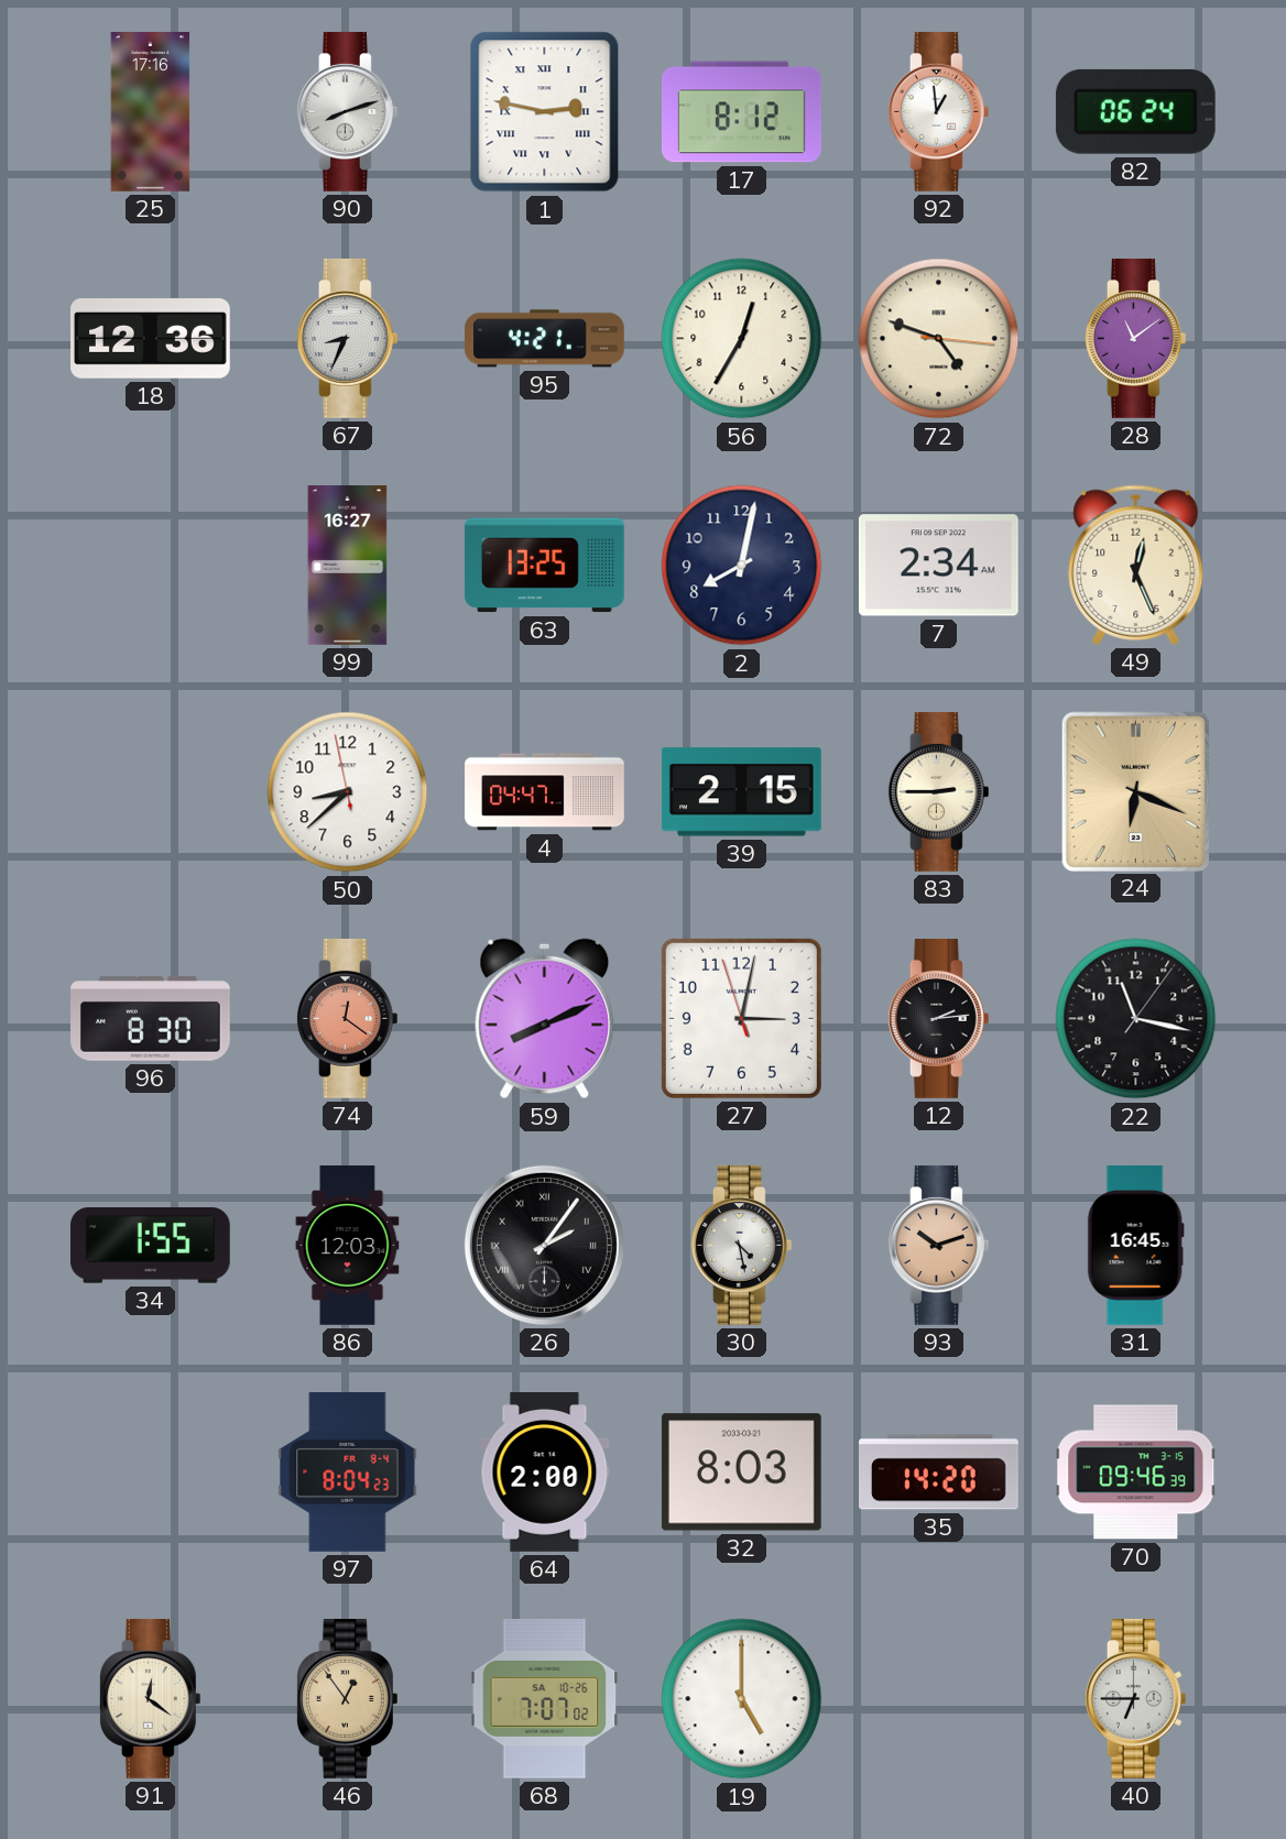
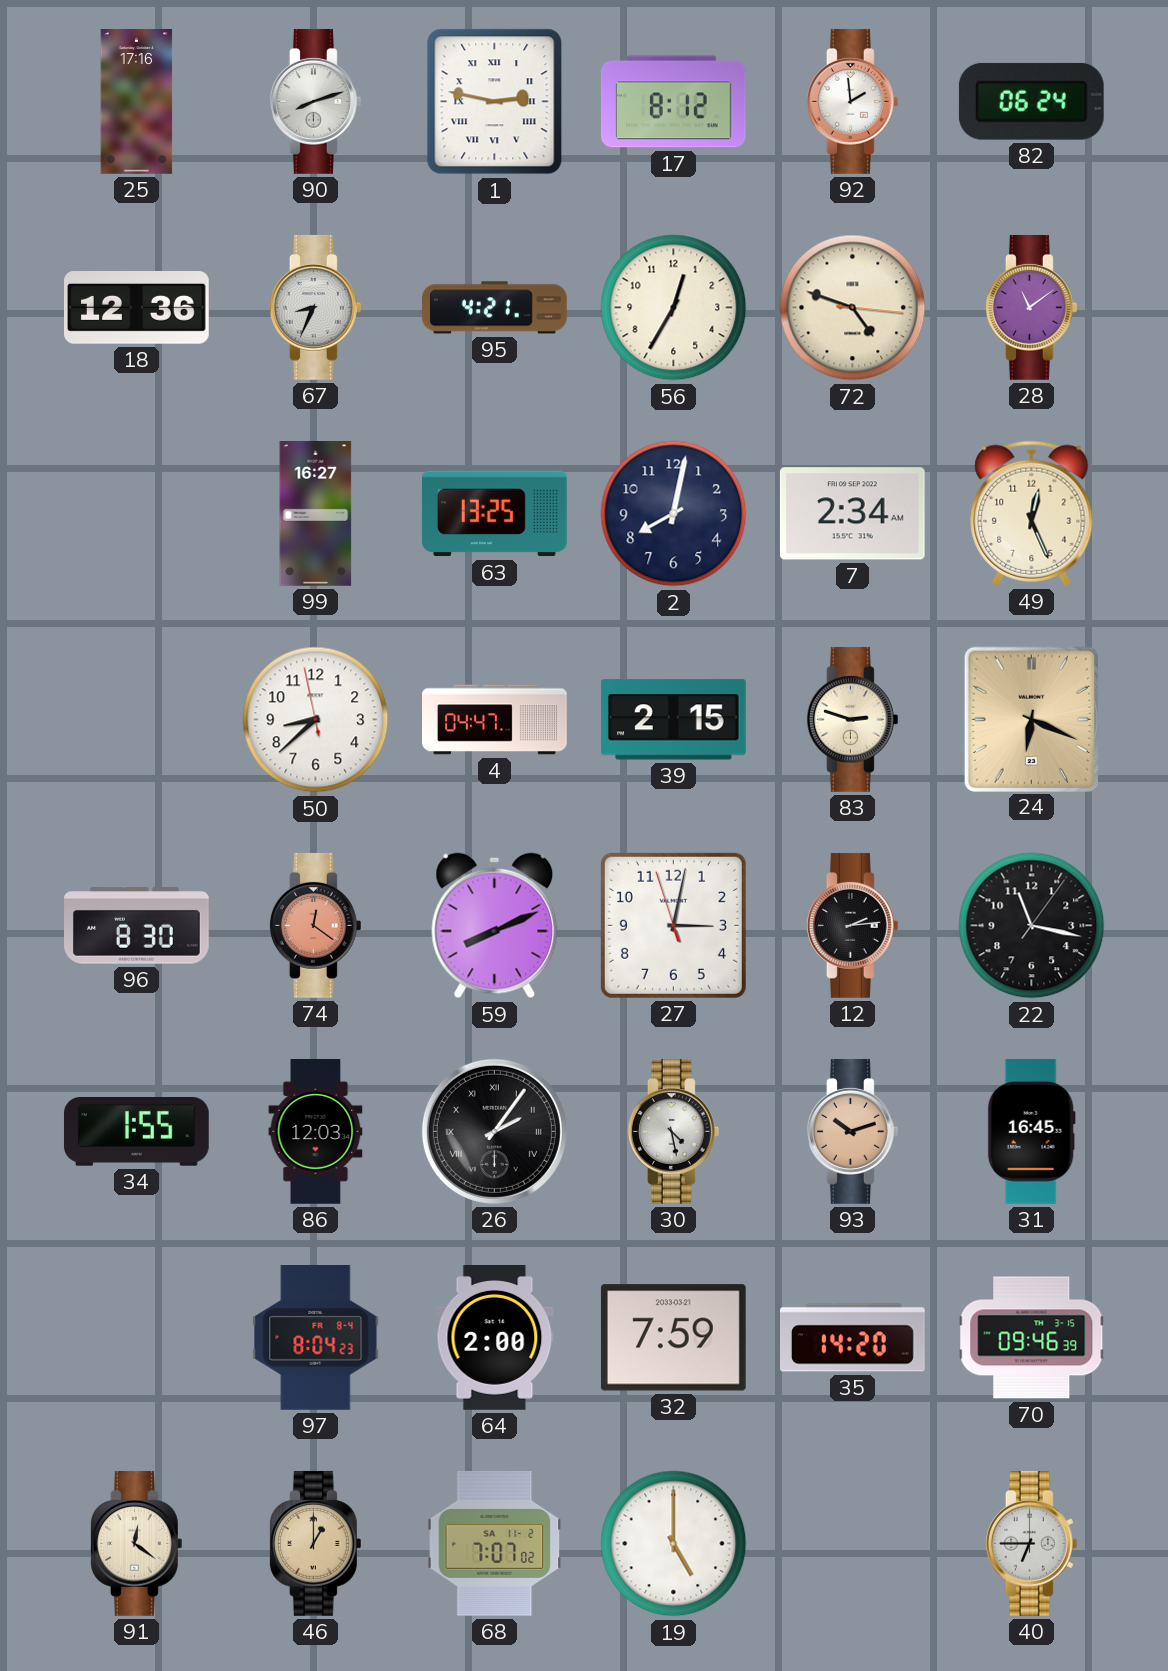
92: 12:59 -> 1:59
83: 2:45 -> 2:48
32: 8:03 -> 7:59
46: 12:54 -> 1:00
68 date: SA 10-26 -> SA 11-2
